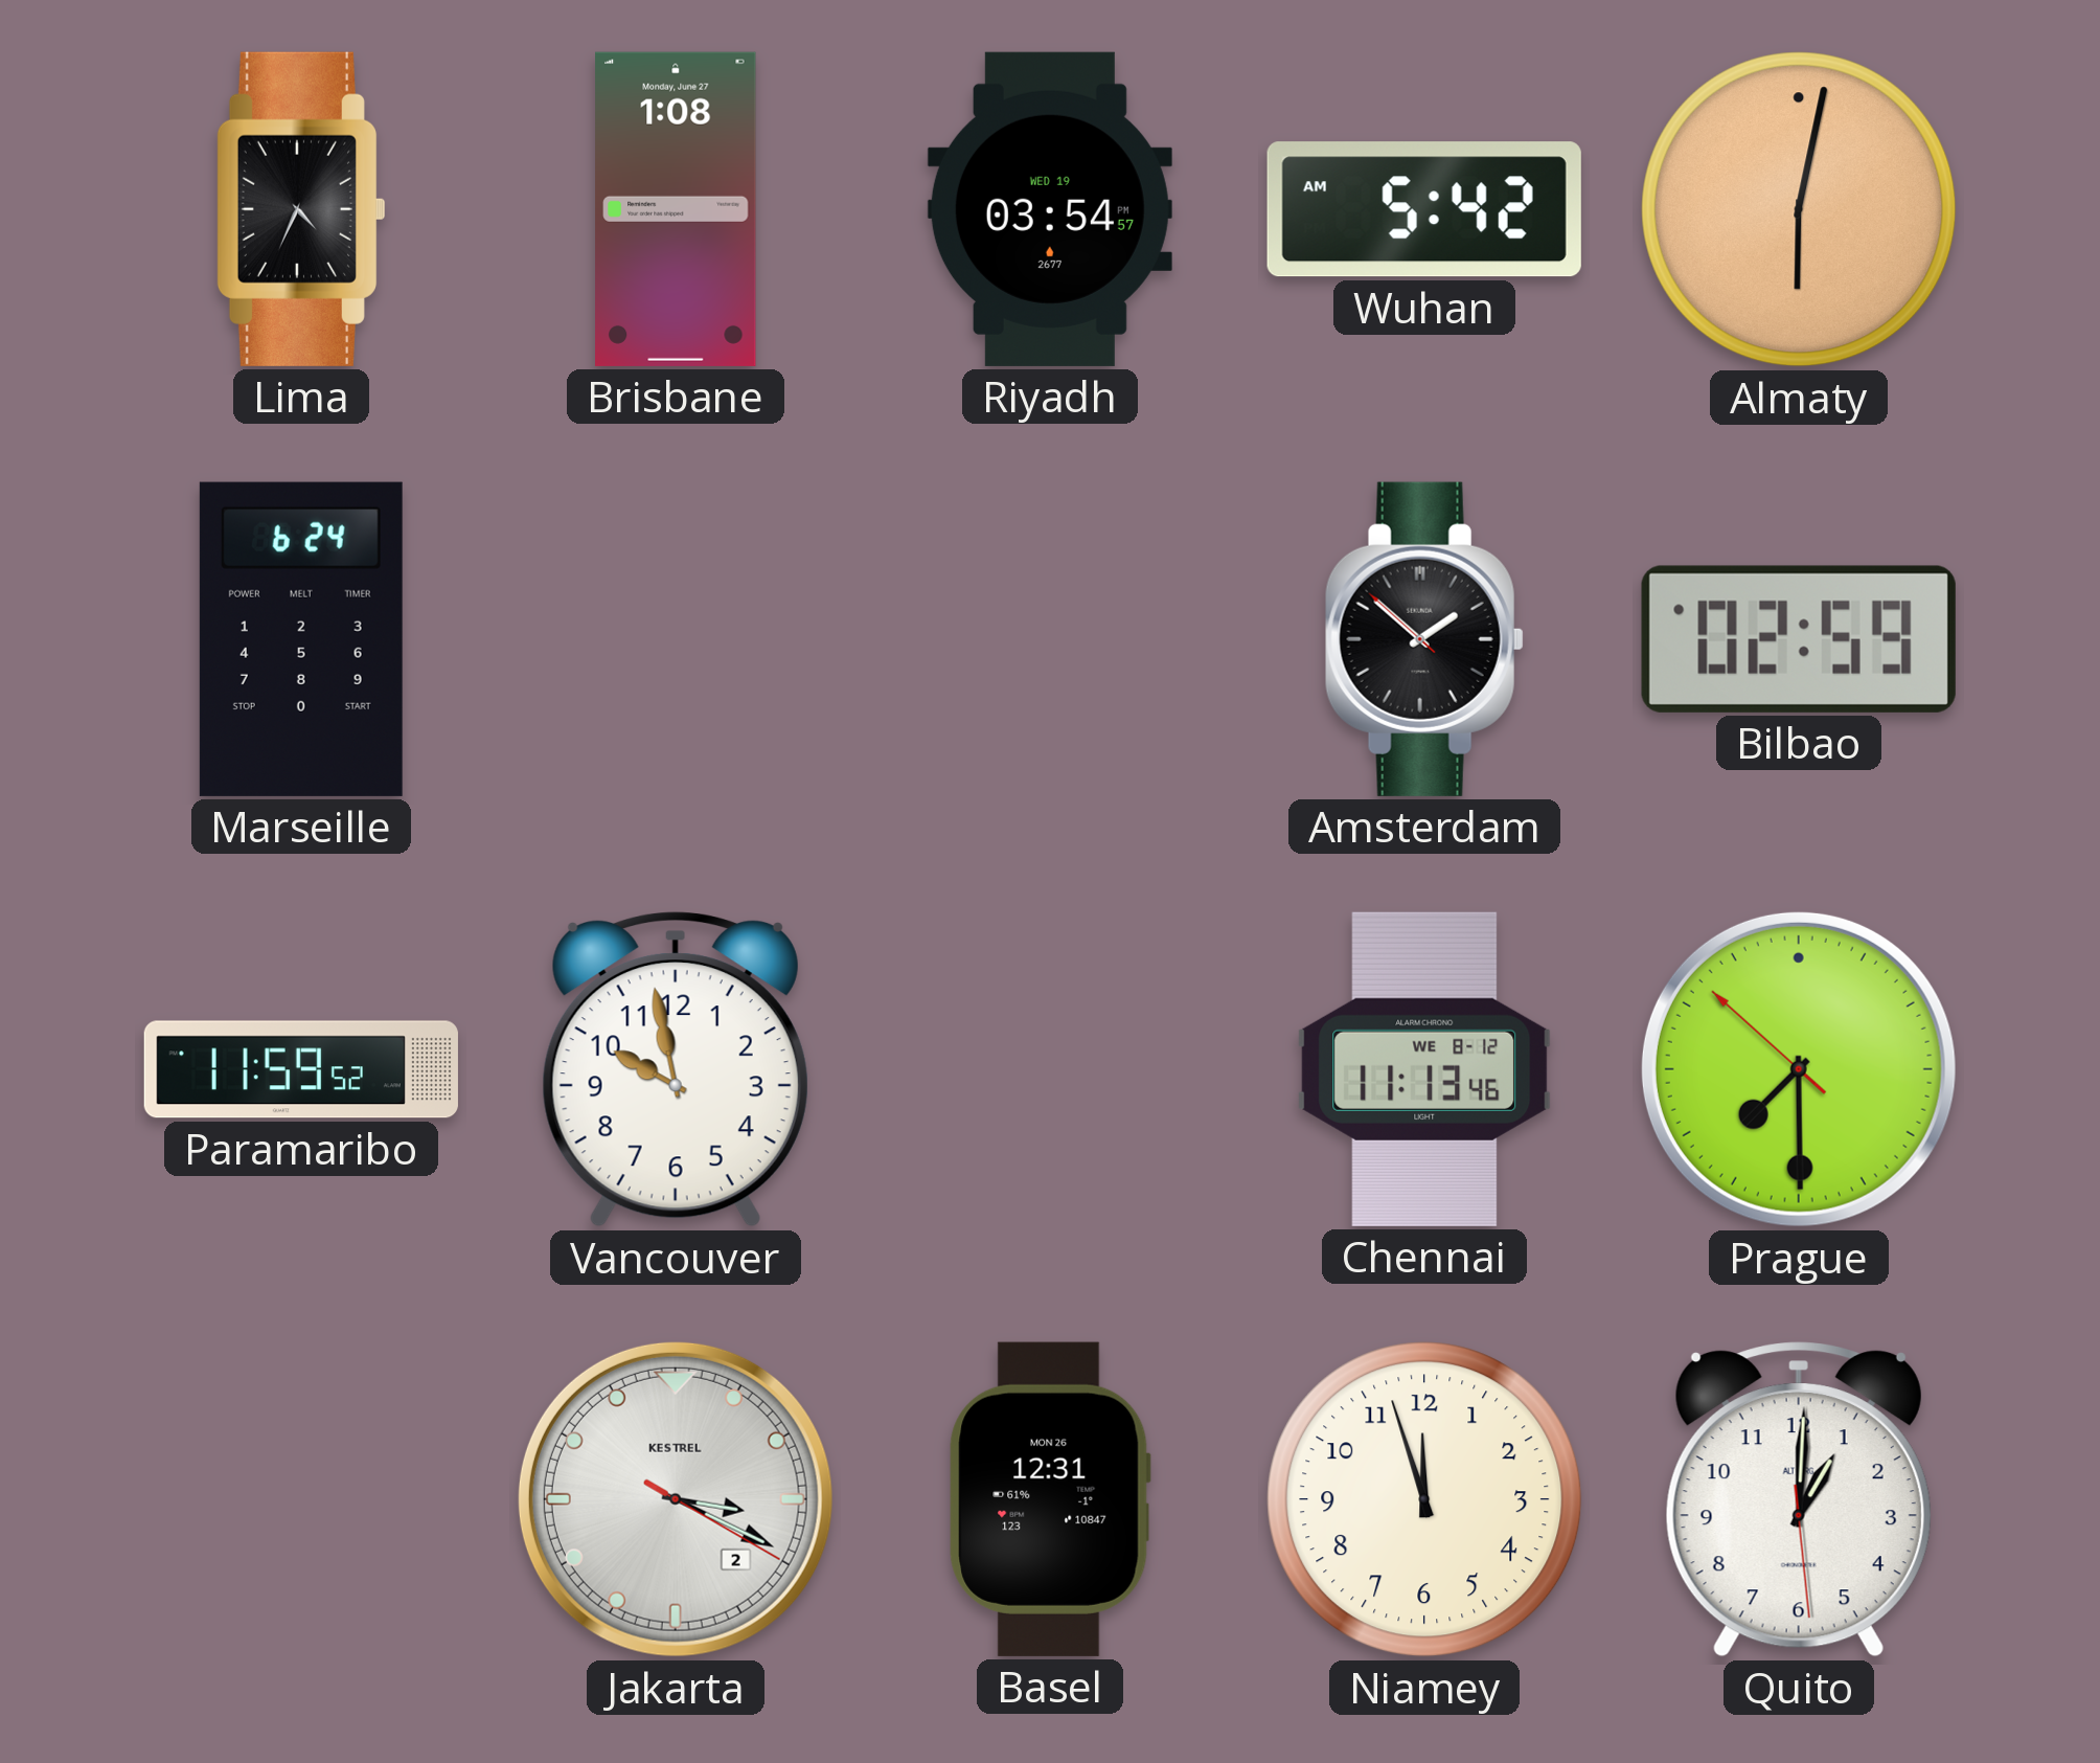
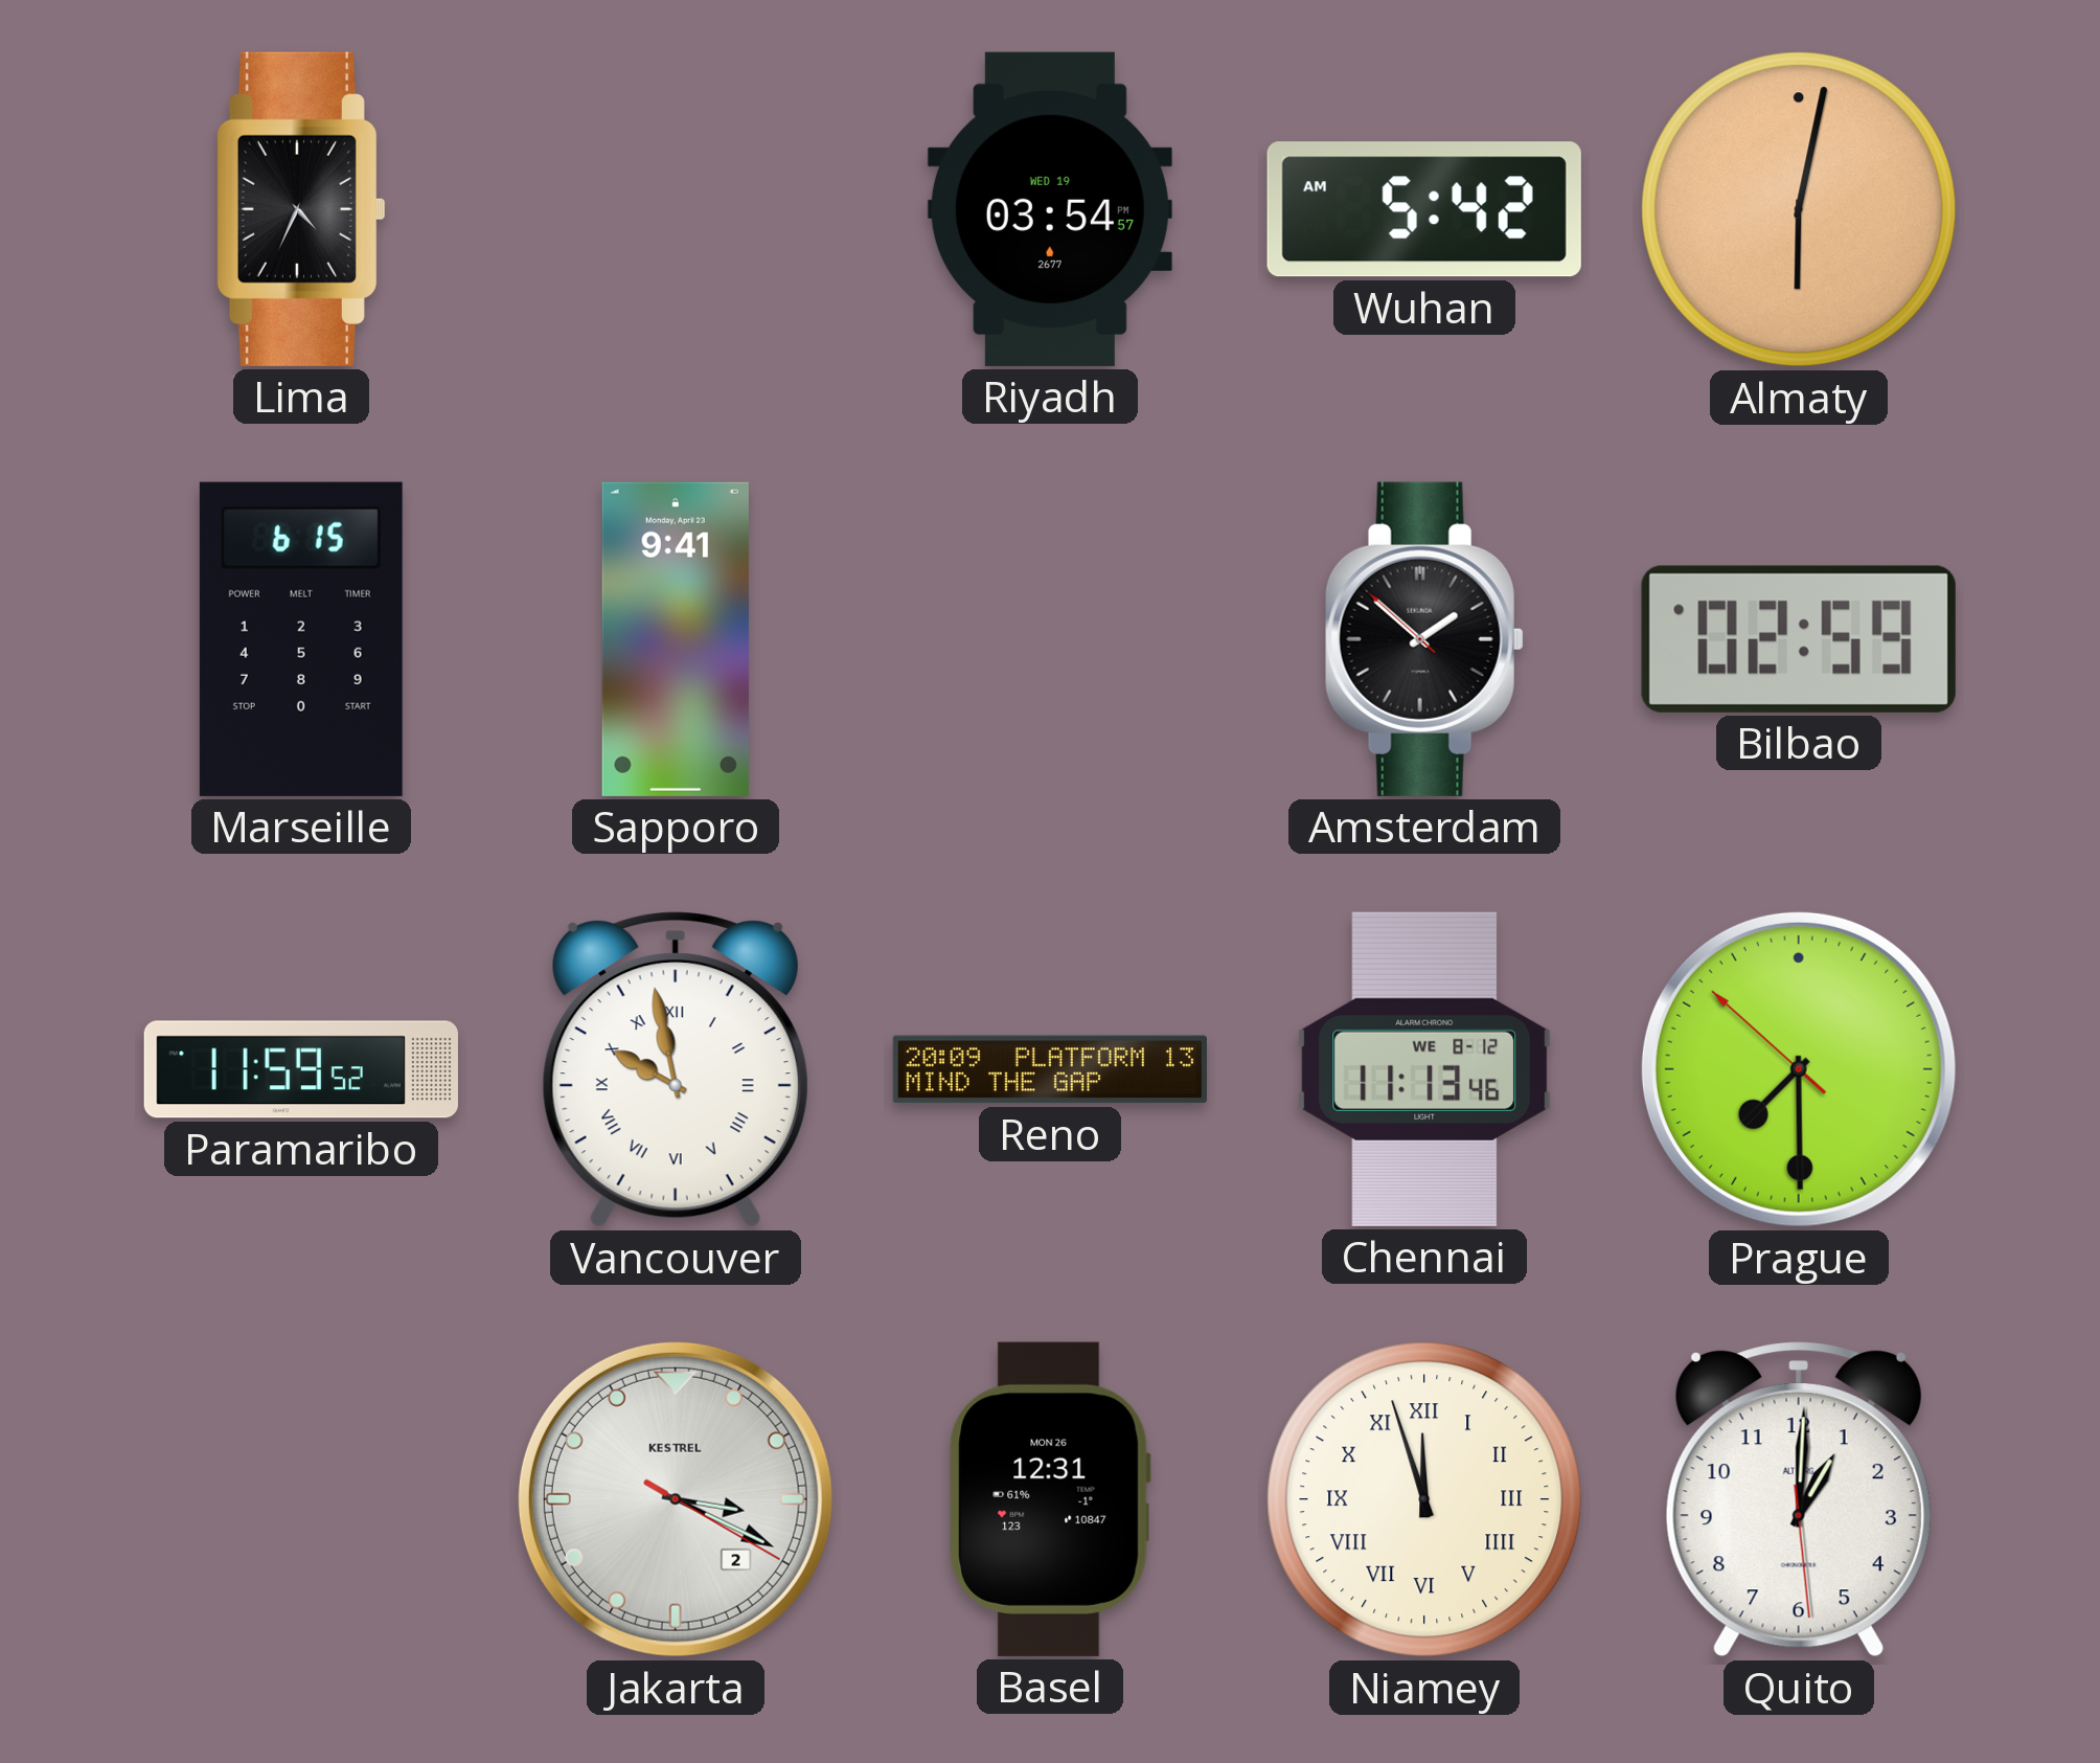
Brisbane: 1:08 -> none
Marseille: 6:24 -> 6:15
Sapporo: none -> 9:41
Vancouver numerals: Arabic -> Roman
Reno: none -> 20:09
Niamey numerals: Arabic -> Roman
